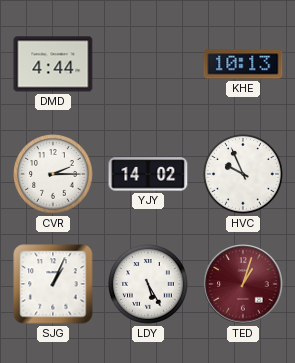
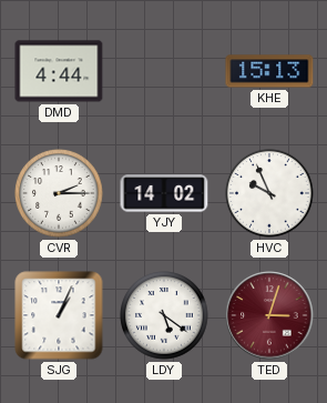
KHE: 10:13 -> 15:13
LDY: 5:25 -> 5:21
TED: 1:03 -> 3:03
